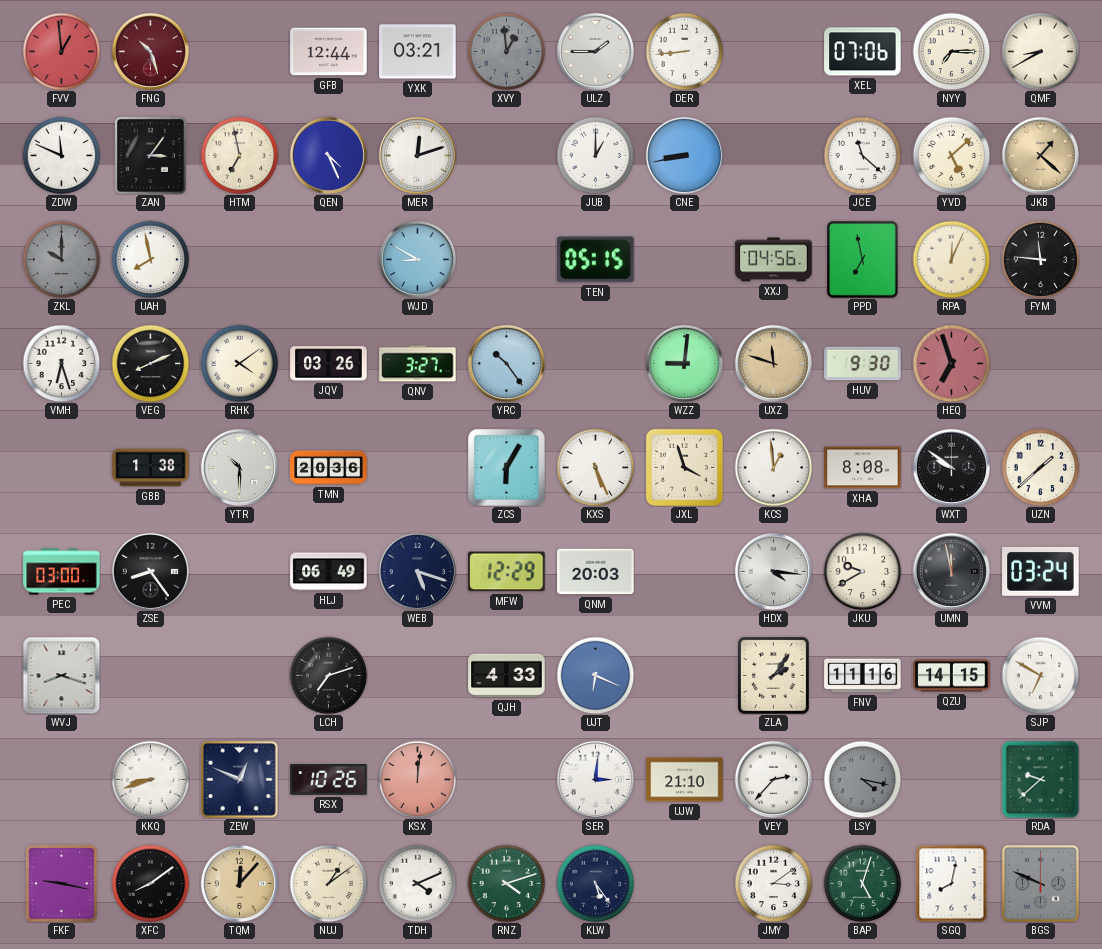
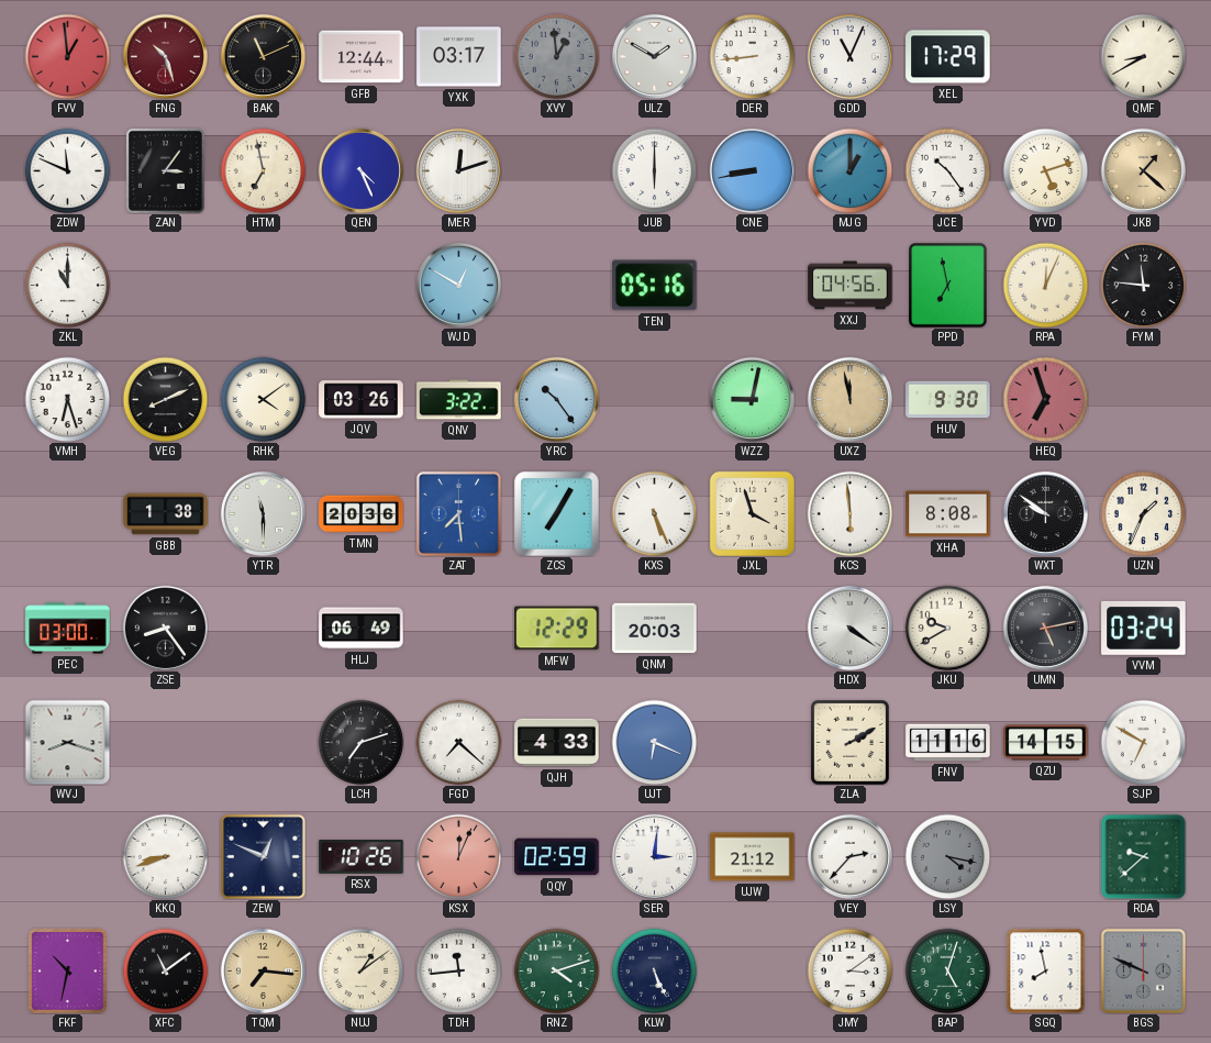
BAK: none -> 11:11
YXK: 03:21 -> 03:17
ULZ: 1:45 -> 1:50
GDD: none -> 11:04
XEL: 07:06 -> 17:29
NYY: 7:15 -> none
JUB: 1:00 -> 6:00
MJG: none -> 1:00
JCE: 11:22 -> 10:24
YVD: 5:08 -> 5:12
ZKL: 10:00 -> 11:00
ZKL dial: grey -> white
UAH: 7:58 -> none
WJD: 8:50 -> 12:50
TEN: 05:15 -> 05:16
QNV: 3:27 -> 3:22
WZZ: 9:01 -> 9:02
UXZ: 11:48 -> 11:58
YTR: 10:30 -> 11:30
ZAT: none -> 7:29
ZCS: 6:05 -> 7:05
KCS: 12:59 -> 5:59
UZN: 1:38 -> 1:34
WEB: 5:18 -> none
HDX: 4:16 -> 4:21
UMN: 11:58 -> 5:13
FGD: none -> 7:22
ZLA: 2:06 -> 2:10
KSX: 12:01 -> 12:04
QQY: none -> 02:59
UJW: 21:10 -> 21:12
FKF: 9:17 -> 10:32
XFC: 8:09 -> 11:09
TQM: 12:07 -> 7:16
TDH: 4:11 -> 11:44
KLW: 5:24 -> 5:26
SGQ: 8:02 -> 7:58
